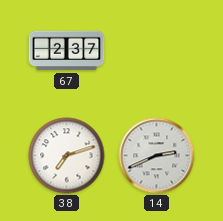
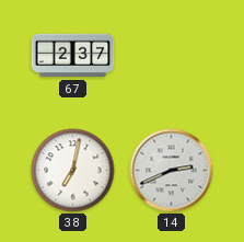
38: 7:12 -> 7:02
